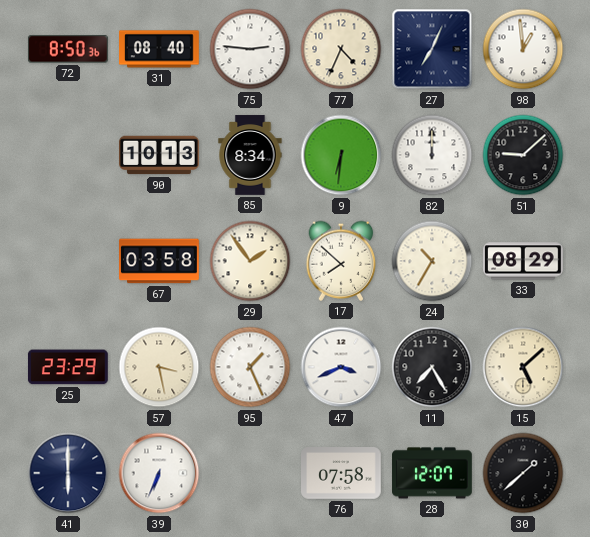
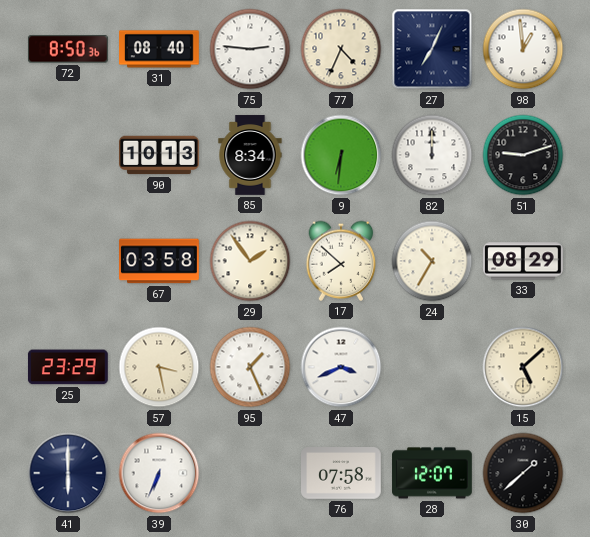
51: 9:08 -> 9:12
11: 7:25 -> none
